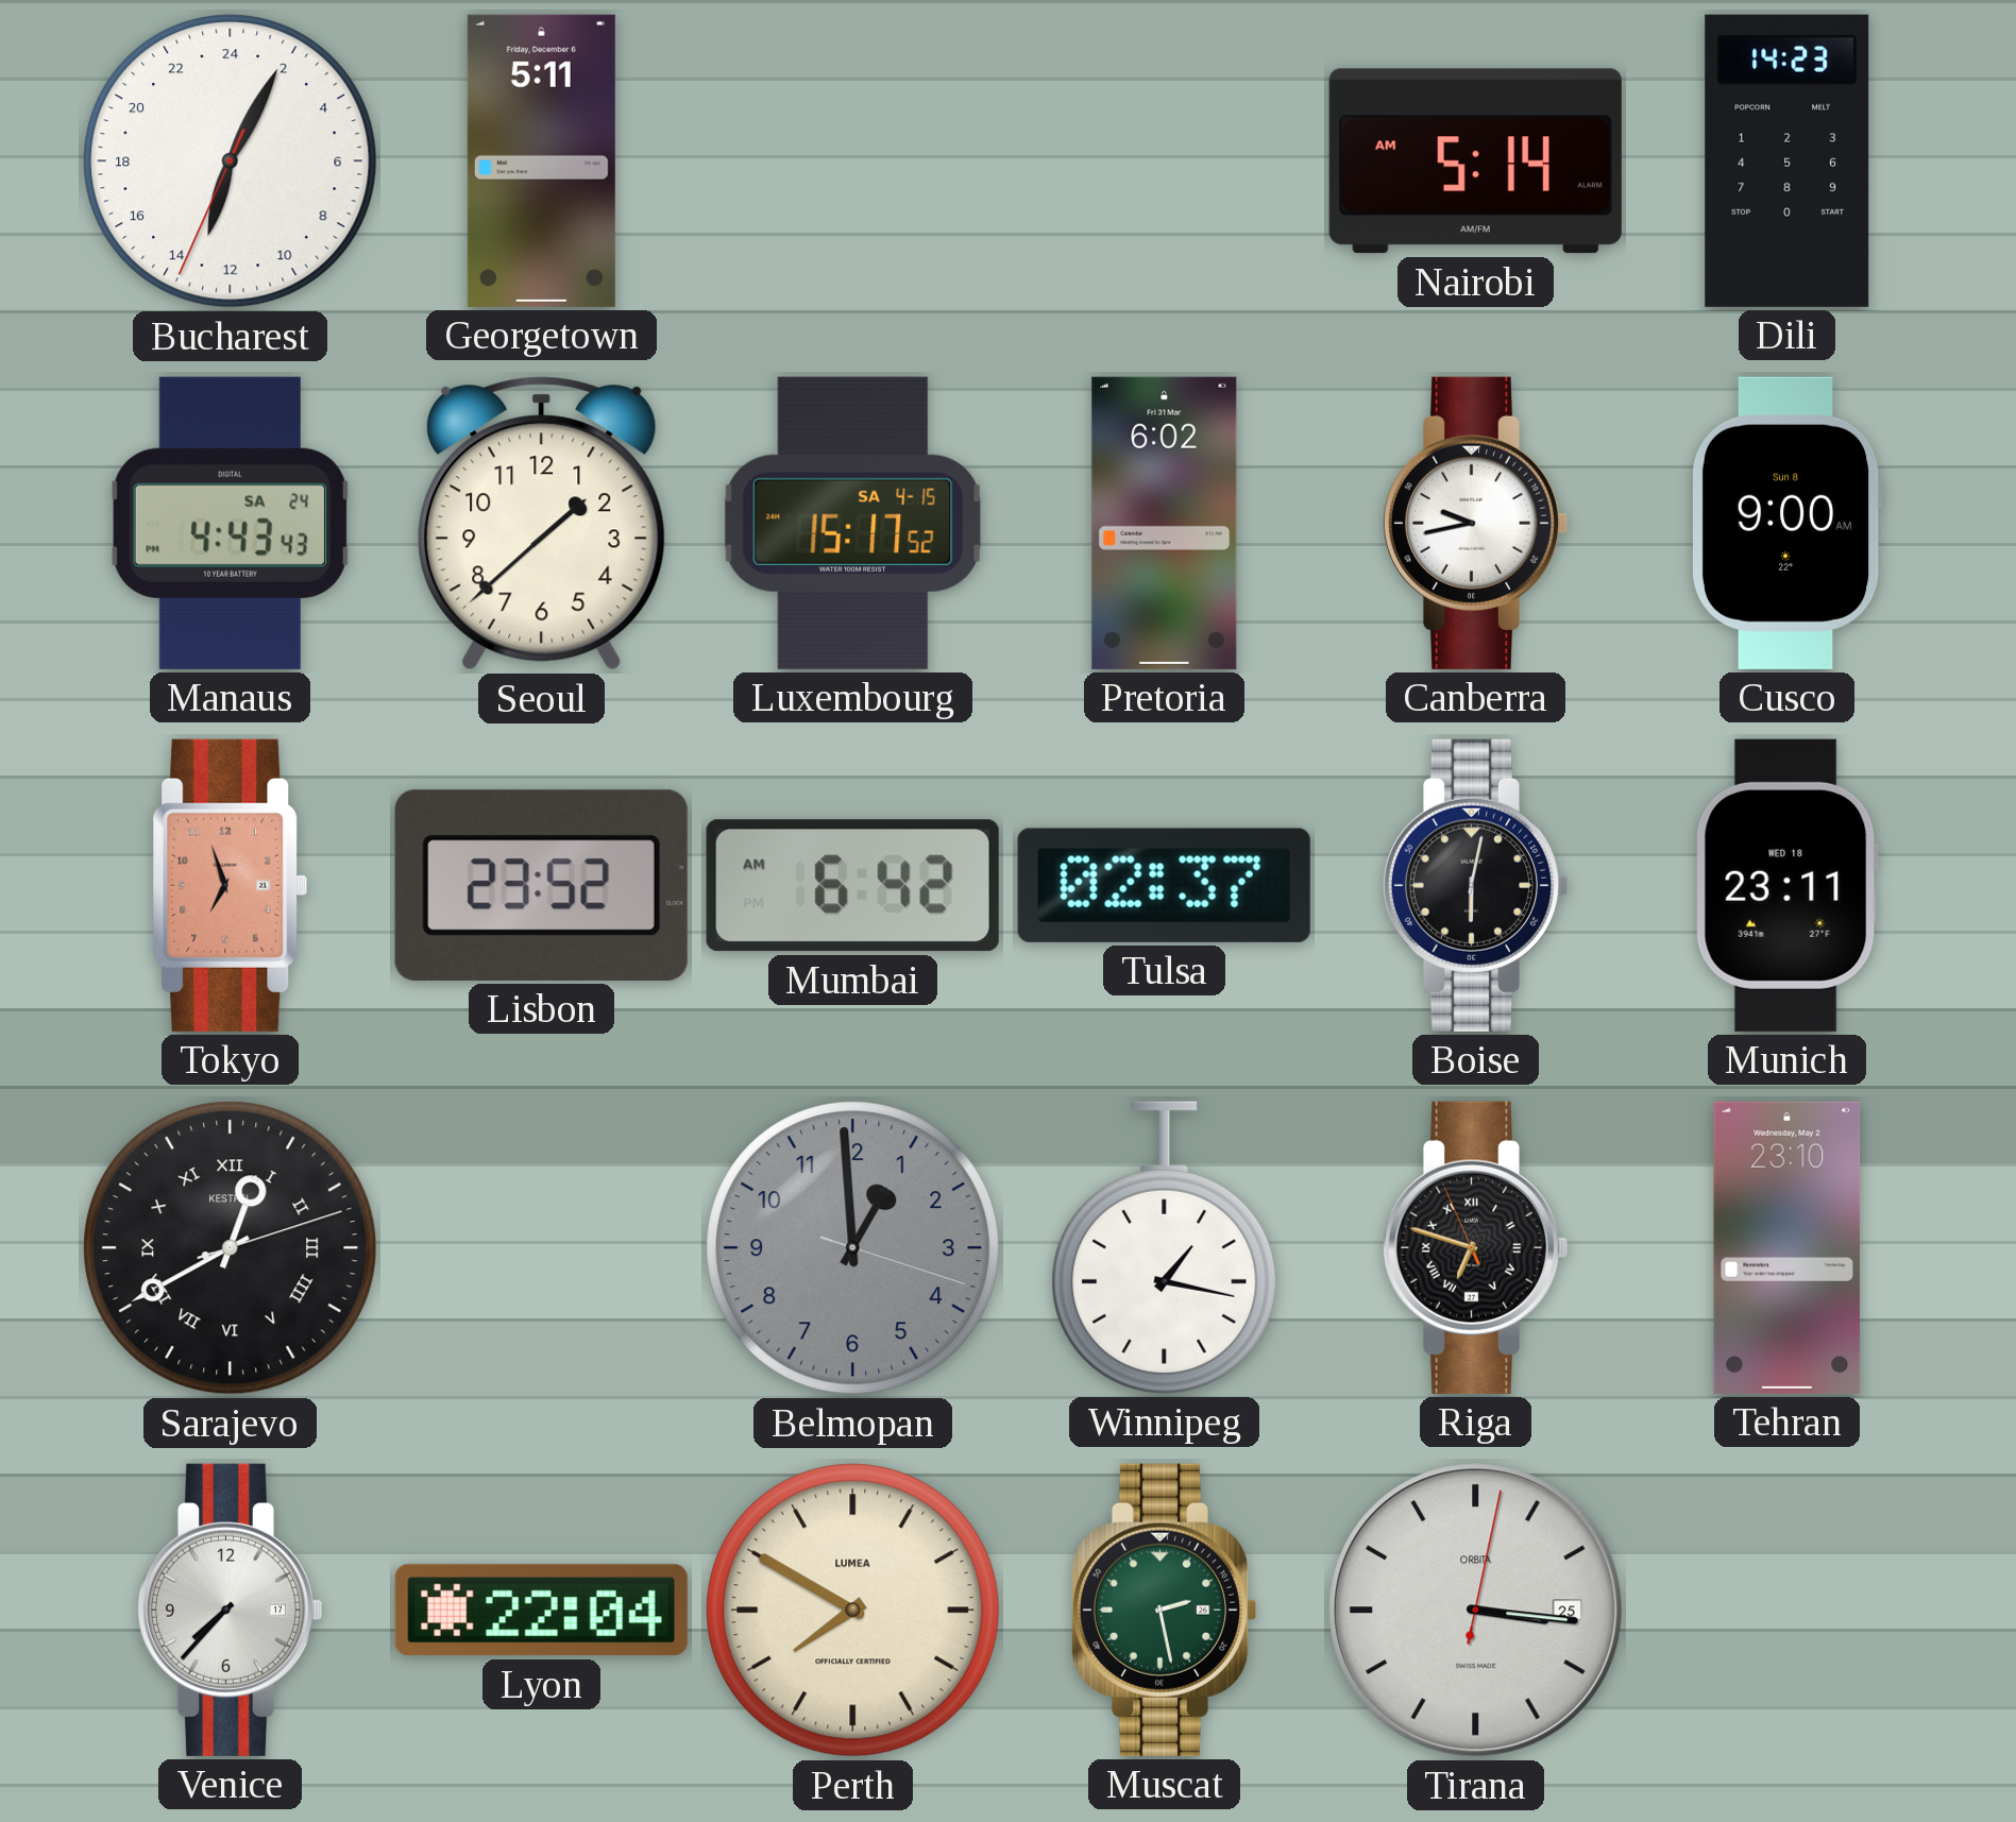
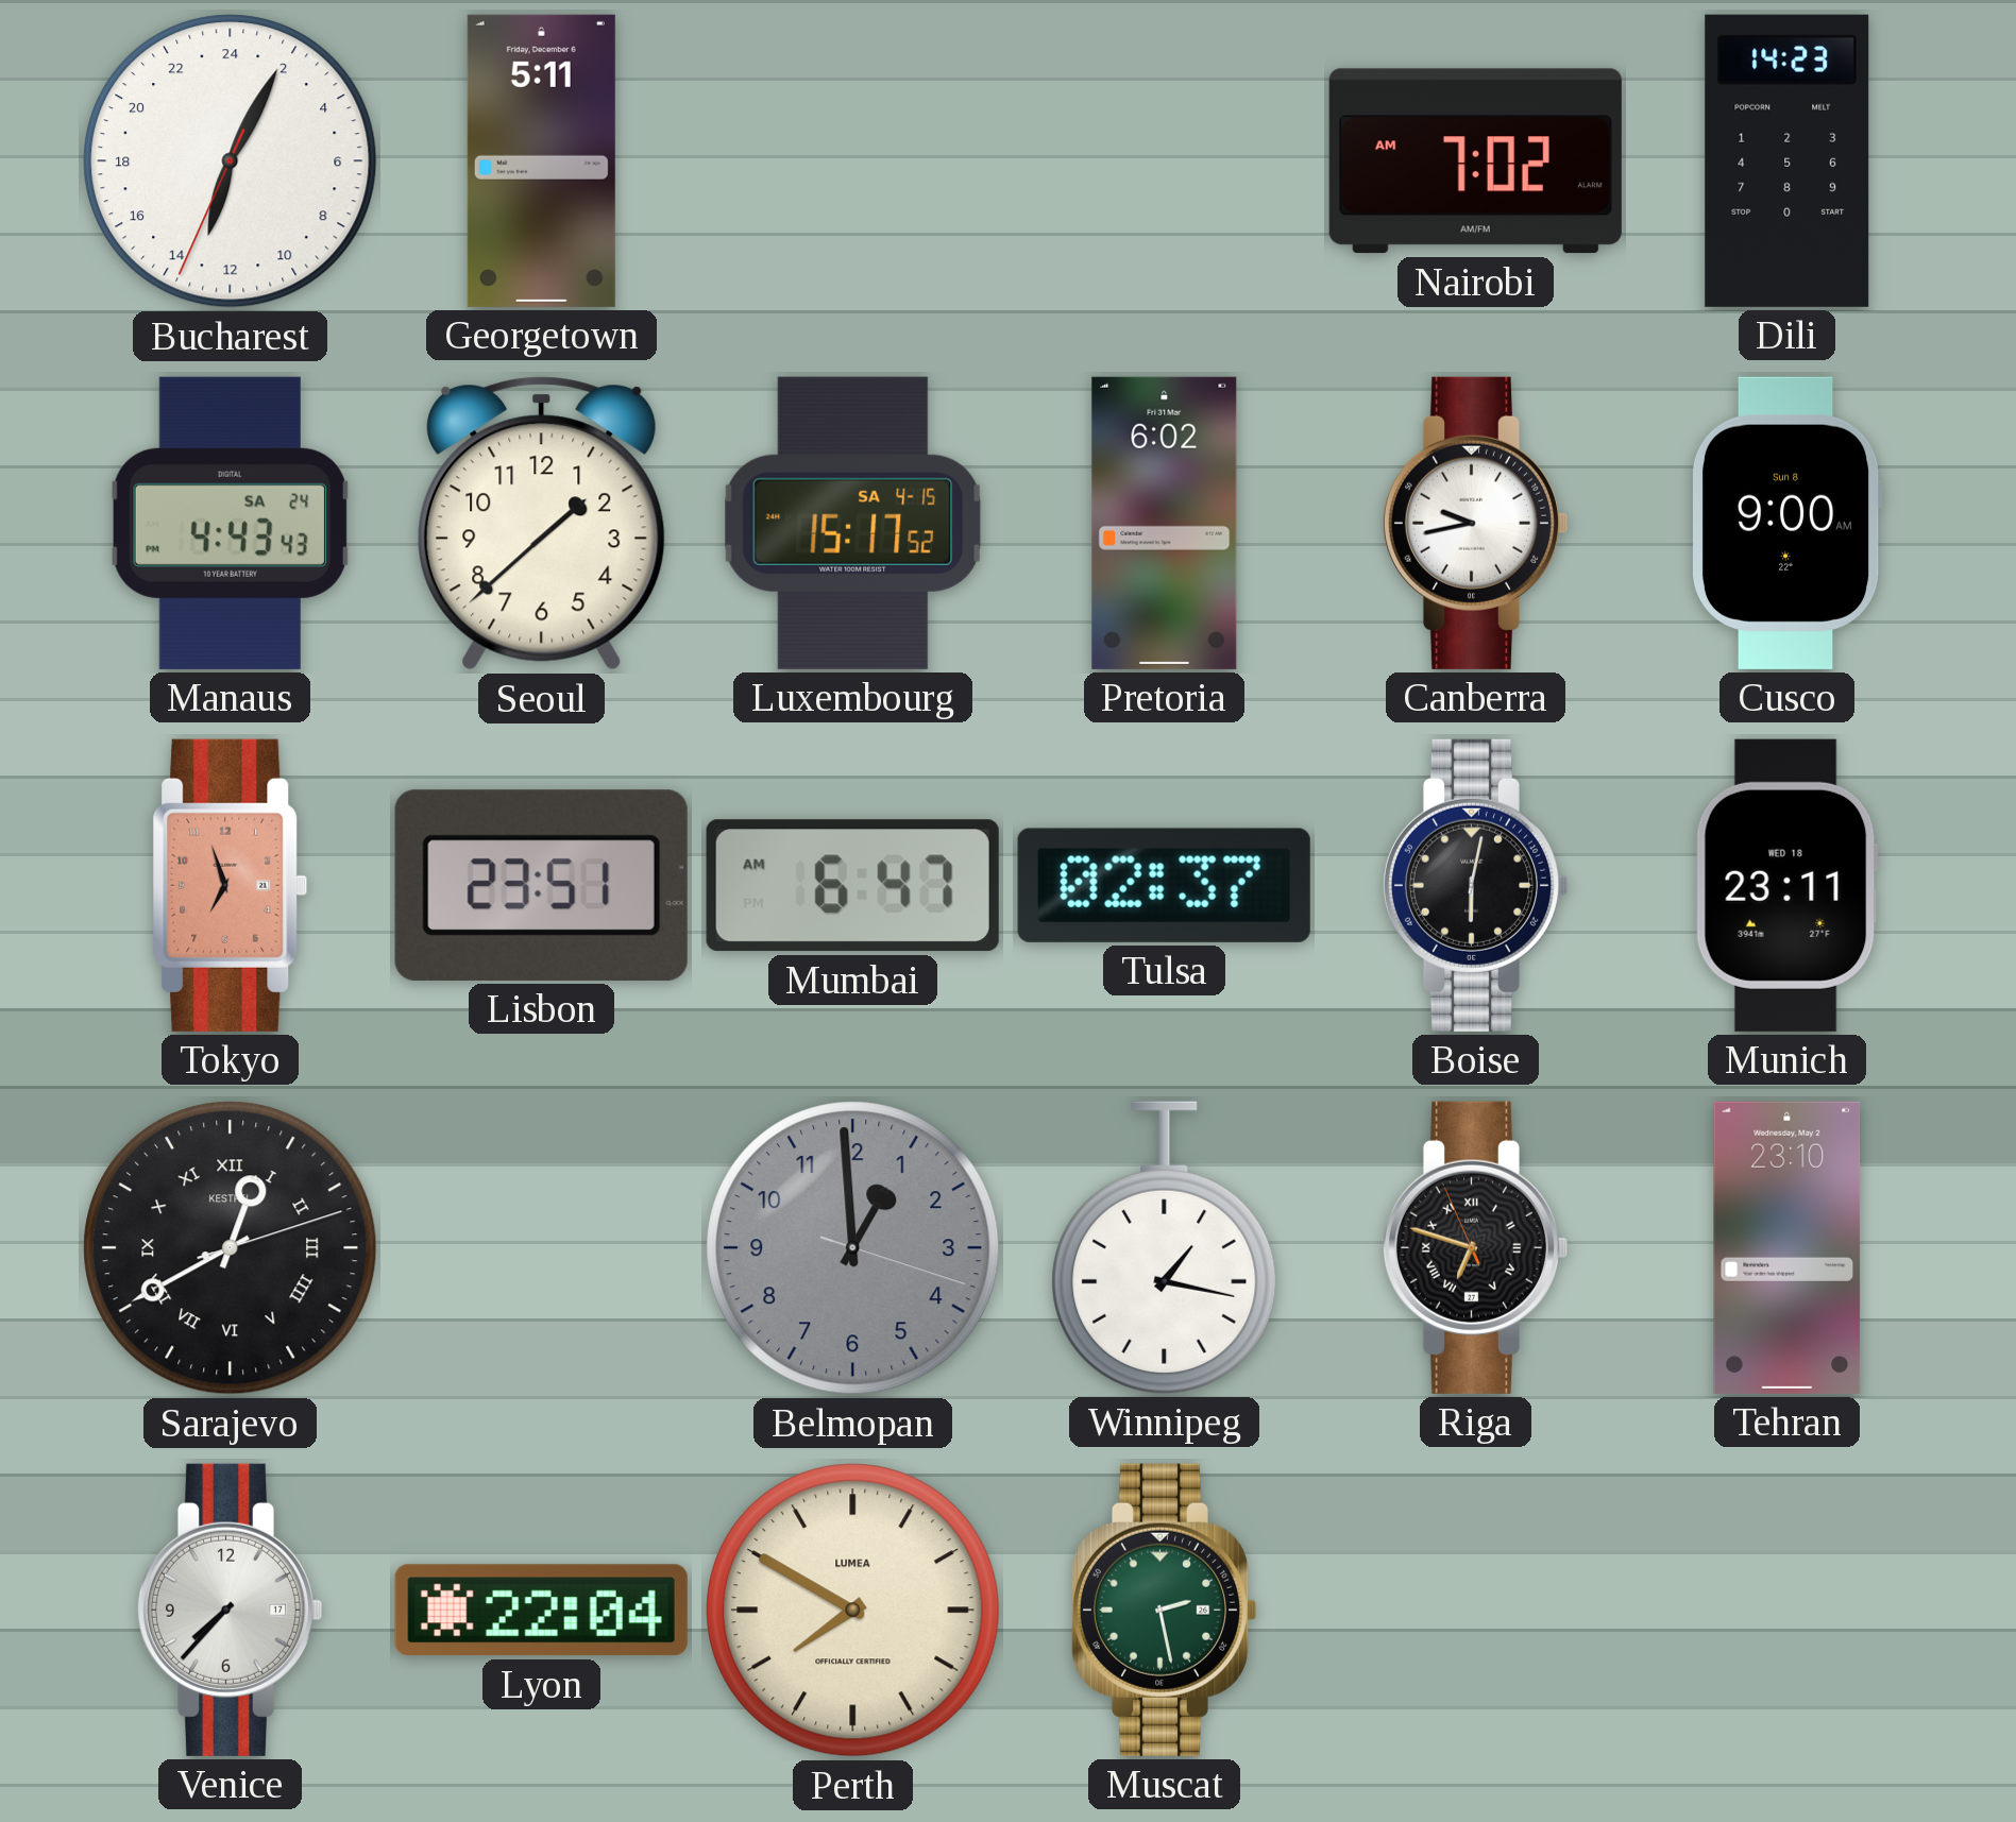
Nairobi: 5:14 -> 7:02
Lisbon: 23:52 -> 23:51
Mumbai: 6:42 -> 6:47
Tirana: 3:16 -> none
